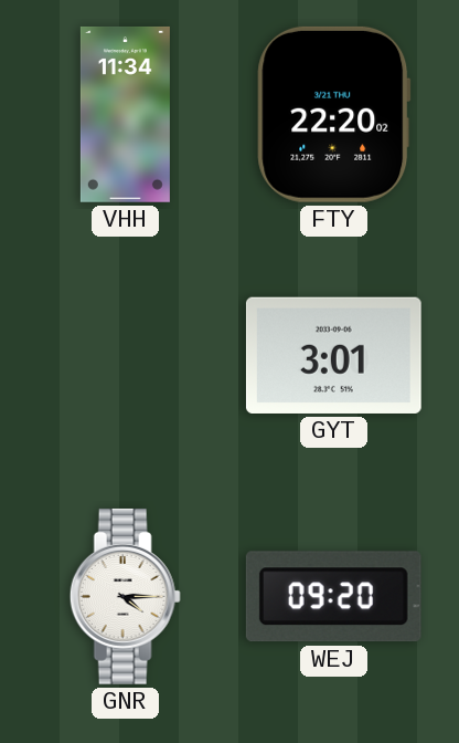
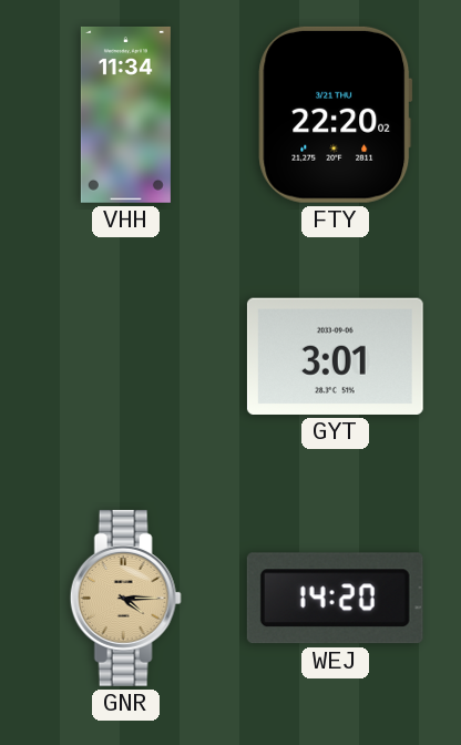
GNR dial: white -> champagne
WEJ: 09:20 -> 14:20
